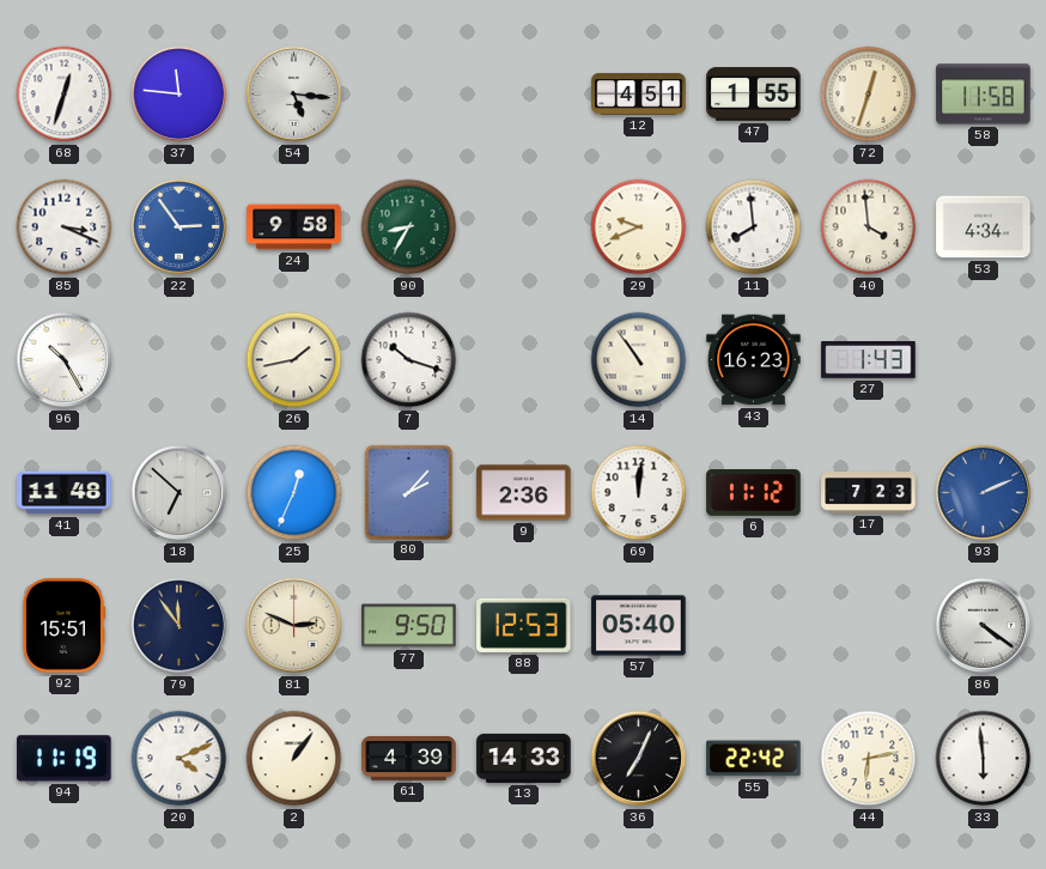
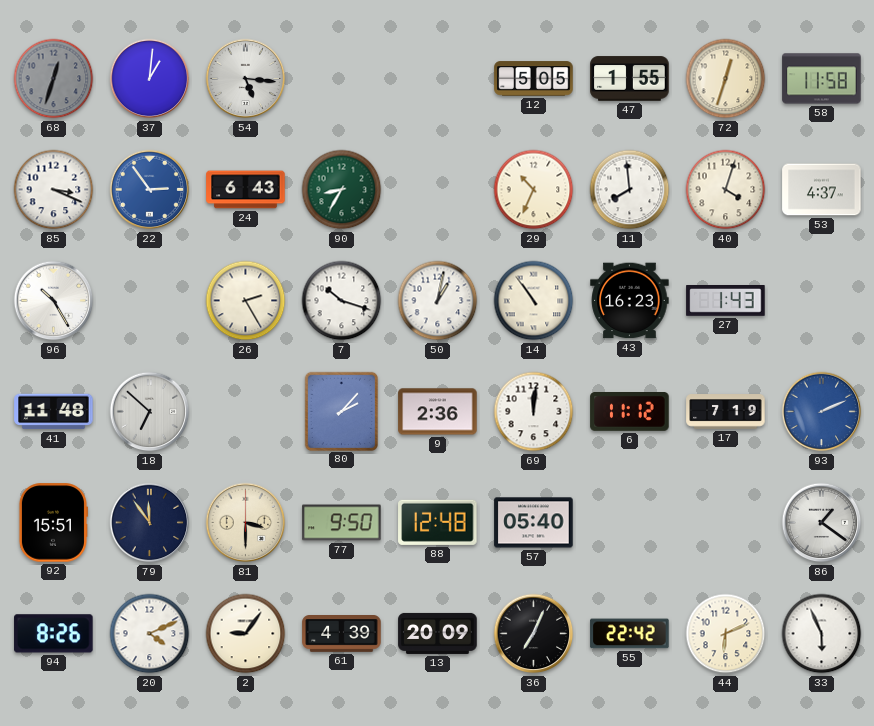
68 dial: white -> grey
37: 11:46 -> 1:01
12: 4:51 -> 5:05
24: 9:58 -> 6:43
29: 9:41 -> 10:34
40: 3:59 -> 4:03
53: 4:34 -> 4:37
26: 1:43 -> 2:25
50: none -> 1:02
25: 12:34 -> none
17: 7:23 -> 7:19
81: 2:49 -> 3:30
88: 12:53 -> 12:48
86: 4:21 -> 1:21
94: 11:19 -> 8:26
2: 1:06 -> 9:06
13: 14:33 -> 20:09
44: 6:13 -> 6:11
33: 5:59 -> 5:56
